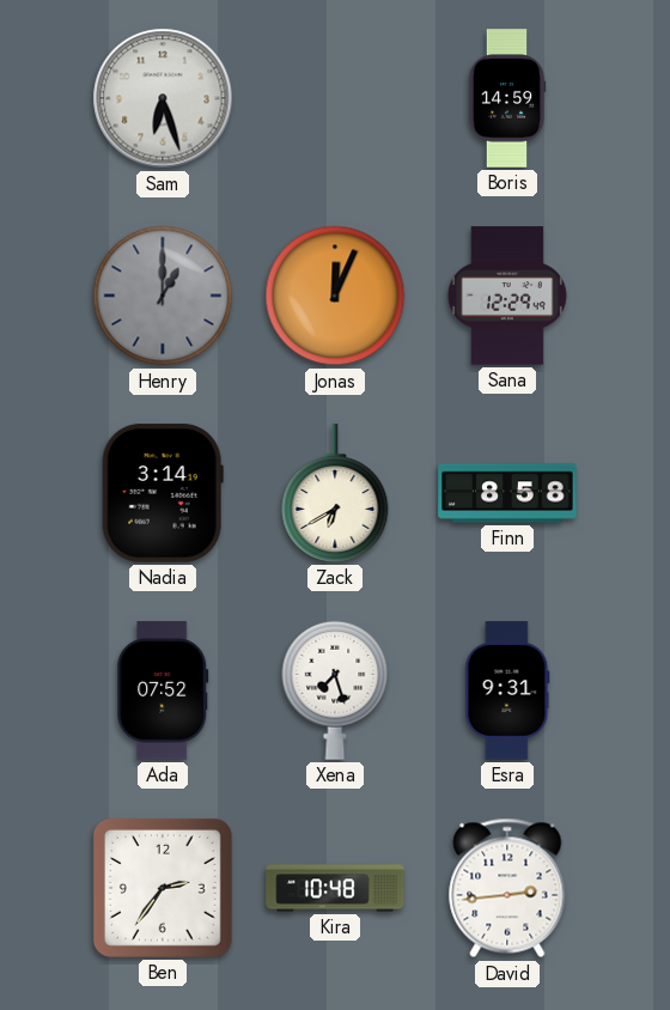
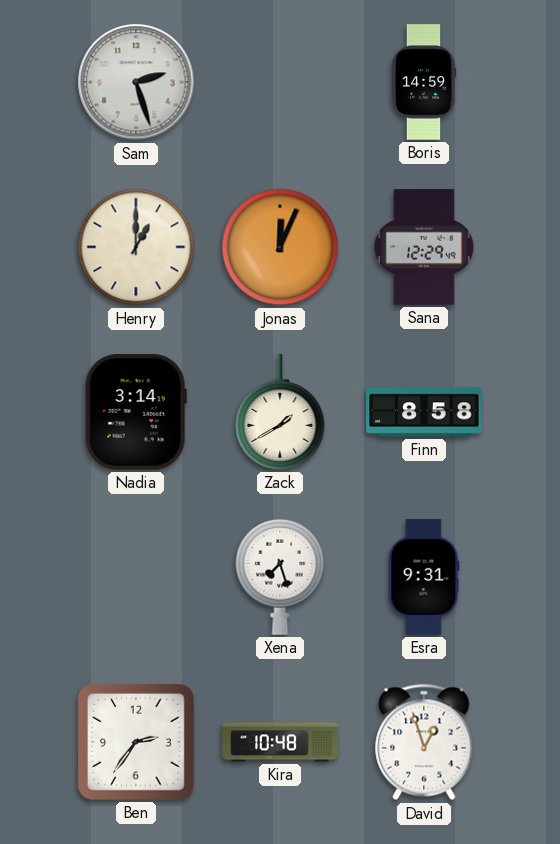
Sam: 6:27 -> 2:27
Henry dial: grey -> cream
Zack: 6:40 -> 1:40
Ada: 07:52 -> none
David: 2:44 -> 12:57
